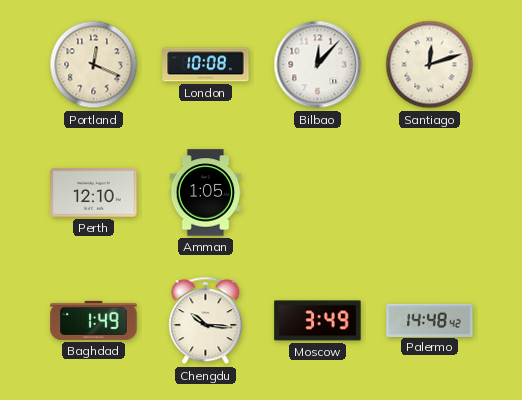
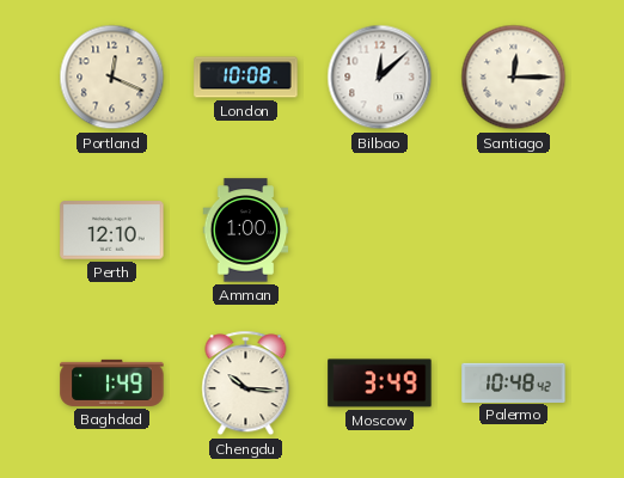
Bilbao: 12:07 -> 12:08
Santiago: 12:12 -> 12:15
Amman: 1:05 -> 1:00
Palermo: 14:48 -> 10:48
